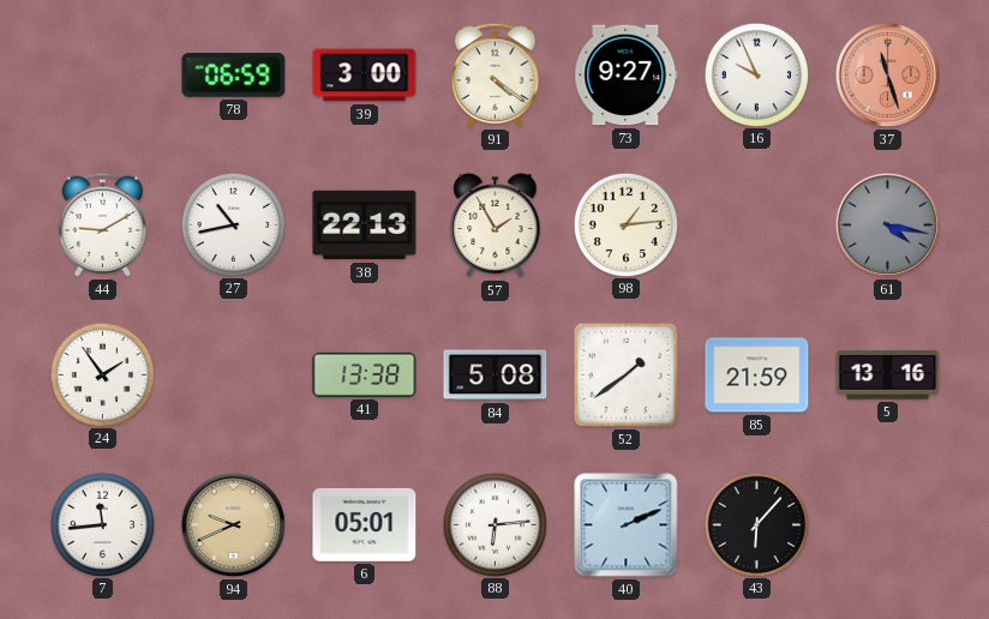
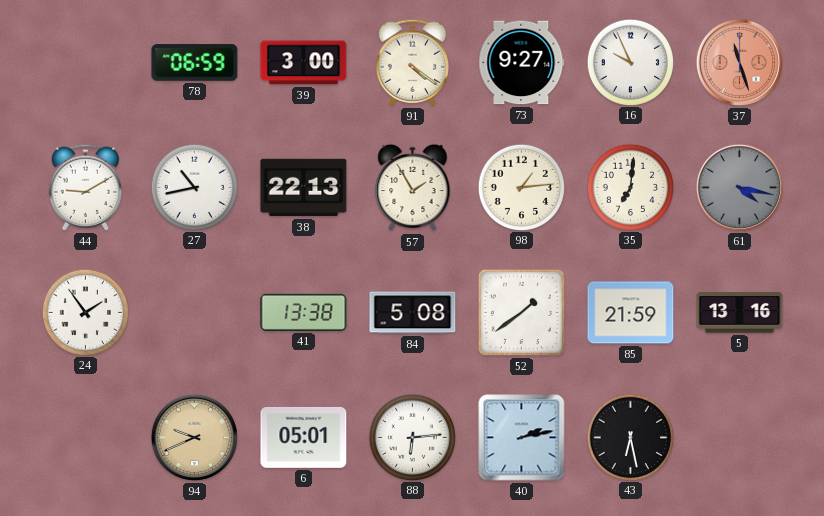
35: none -> 7:01
7: 11:44 -> none
40: 2:11 -> 2:13
43: 6:07 -> 6:28
